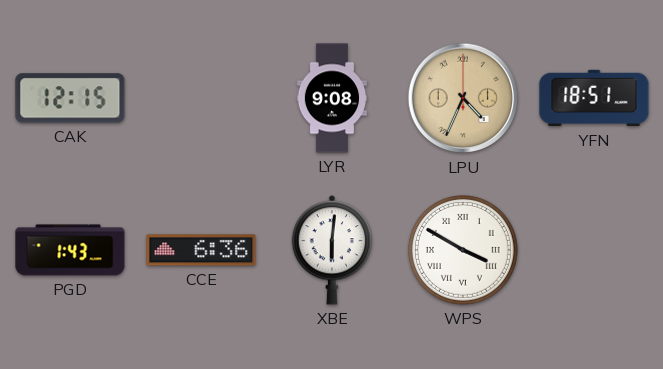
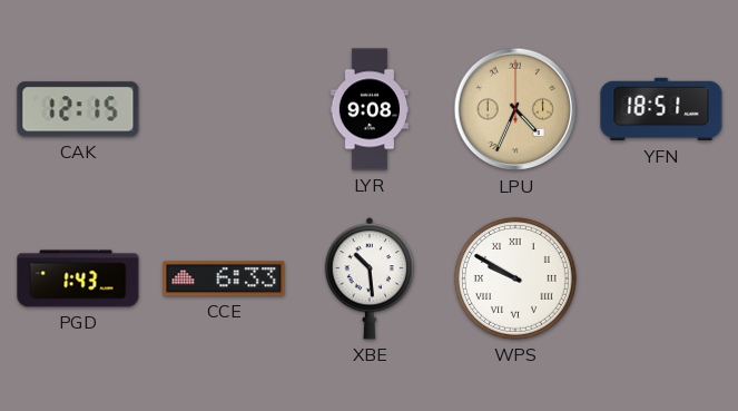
CCE: 6:36 -> 6:33
XBE: 6:01 -> 10:29
WPS: 3:50 -> 9:50
